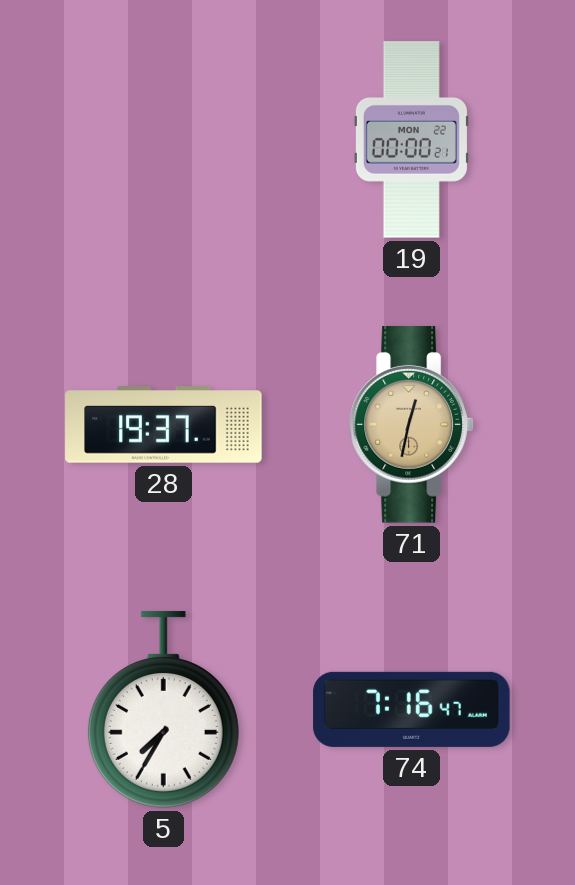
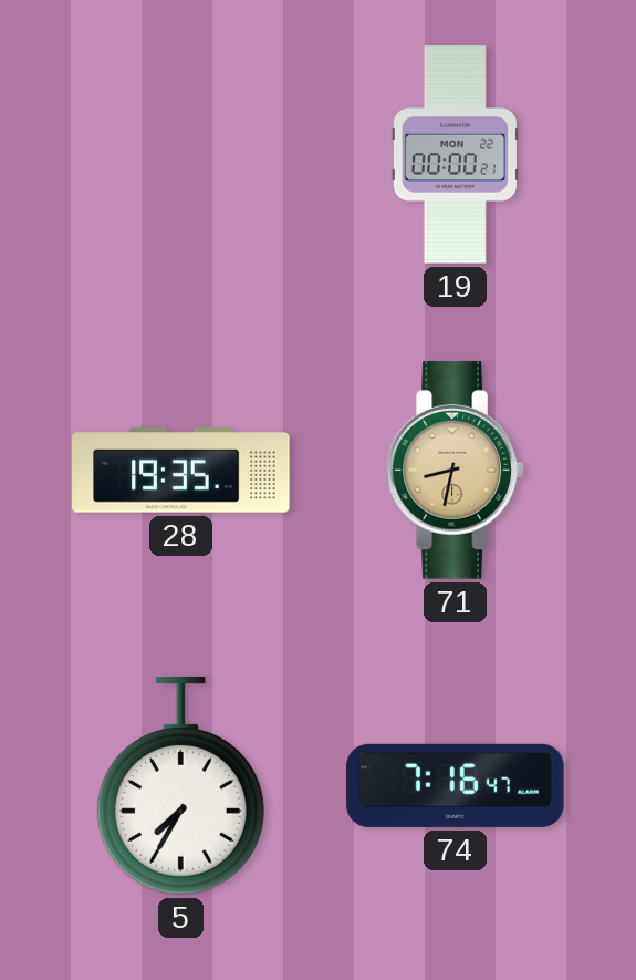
28: 19:37 -> 19:35
71: 12:32 -> 8:32
